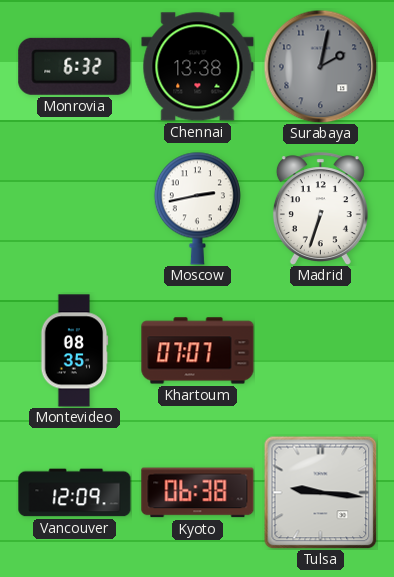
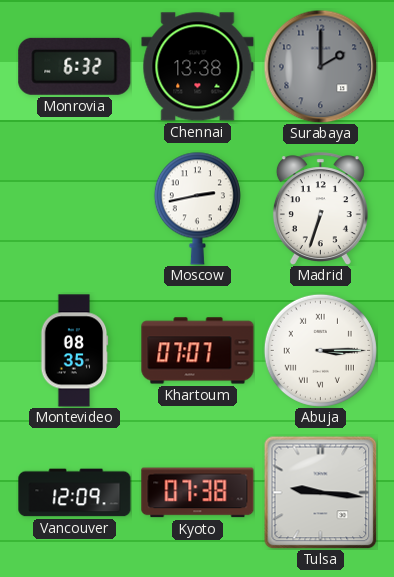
Surabaya: 2:02 -> 2:00
Abuja: none -> 3:15
Kyoto: 06:38 -> 07:38
